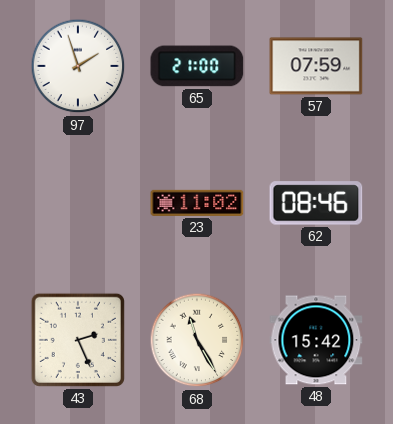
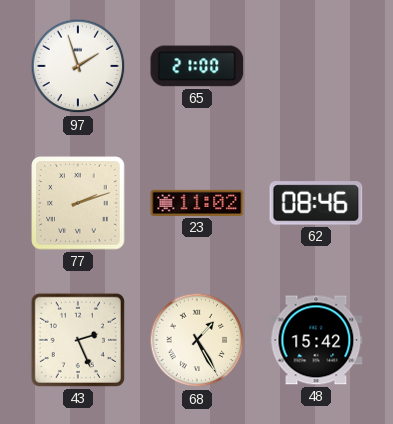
57: 07:59 -> none
77: none -> 2:12
68: 11:25 -> 1:25
